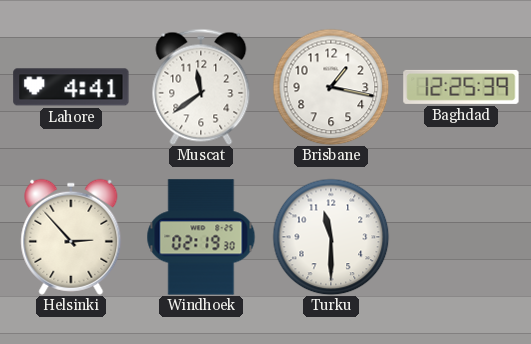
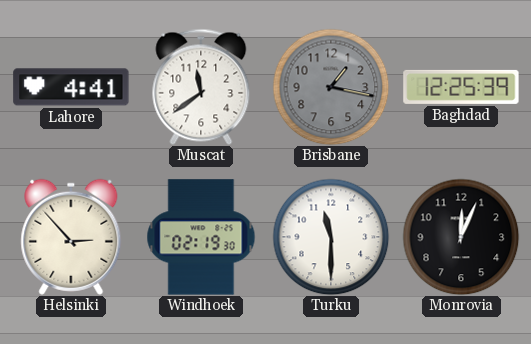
Brisbane dial: white -> grey
Monrovia: none -> 12:04
